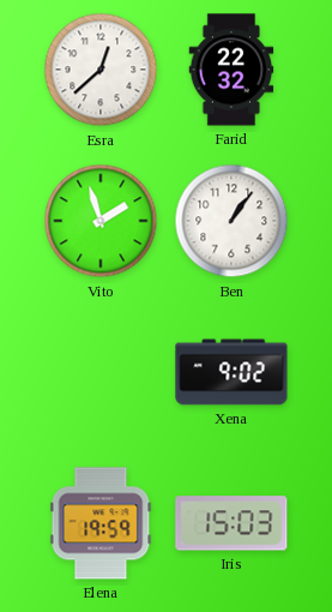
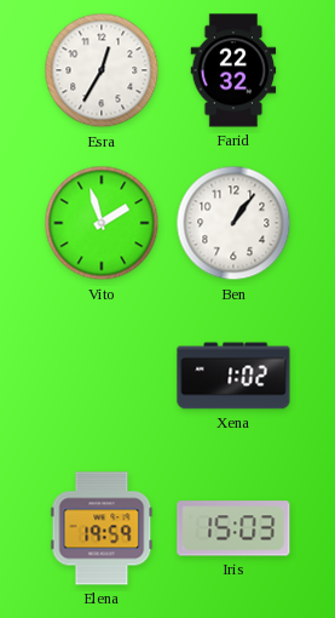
Esra: 12:38 -> 12:35
Xena: 9:02 -> 1:02
